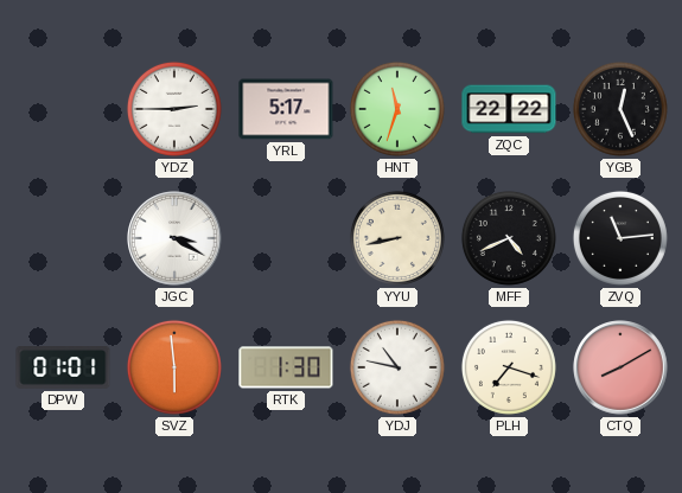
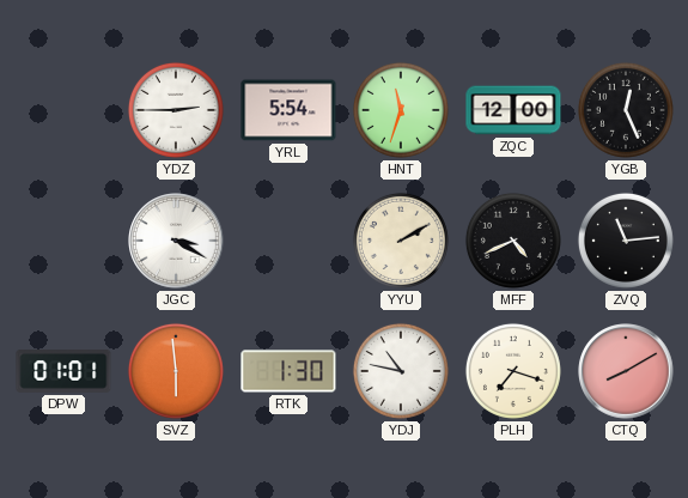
YRL: 5:17 -> 5:54
ZQC: 22:22 -> 12:00
YYU: 8:43 -> 2:10
